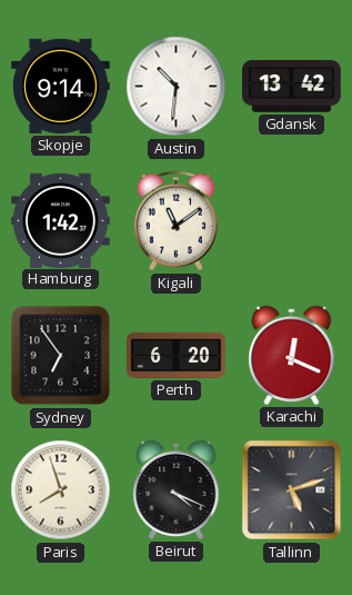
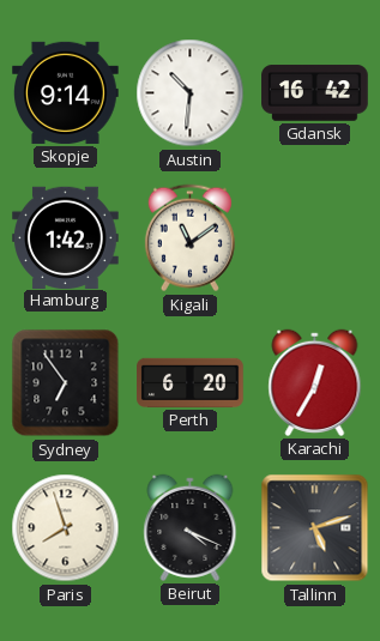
Gdansk: 13:42 -> 16:42
Karachi: 12:19 -> 12:35
